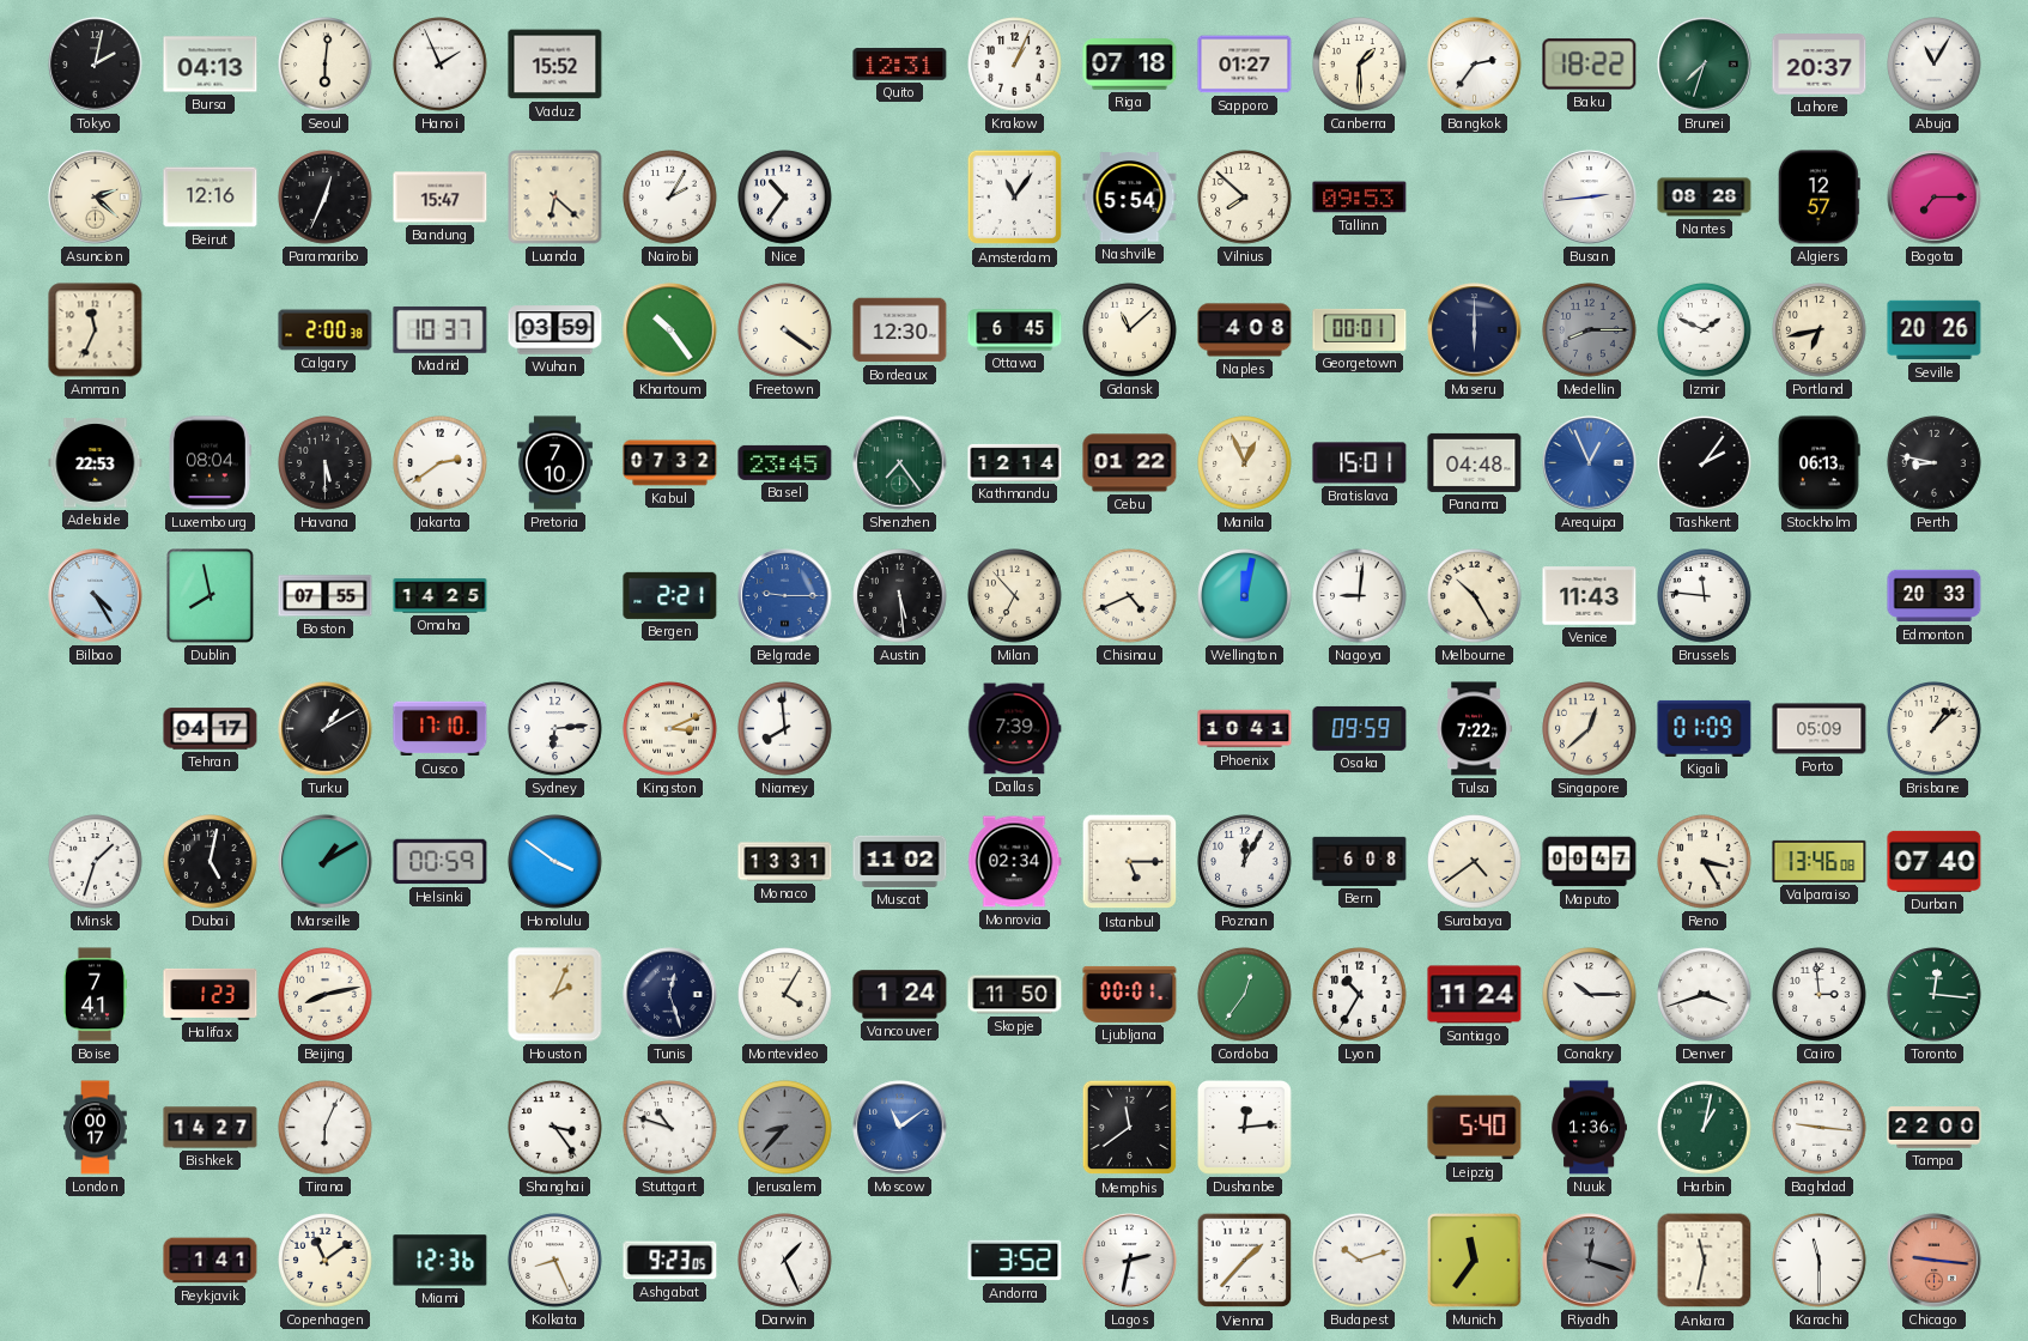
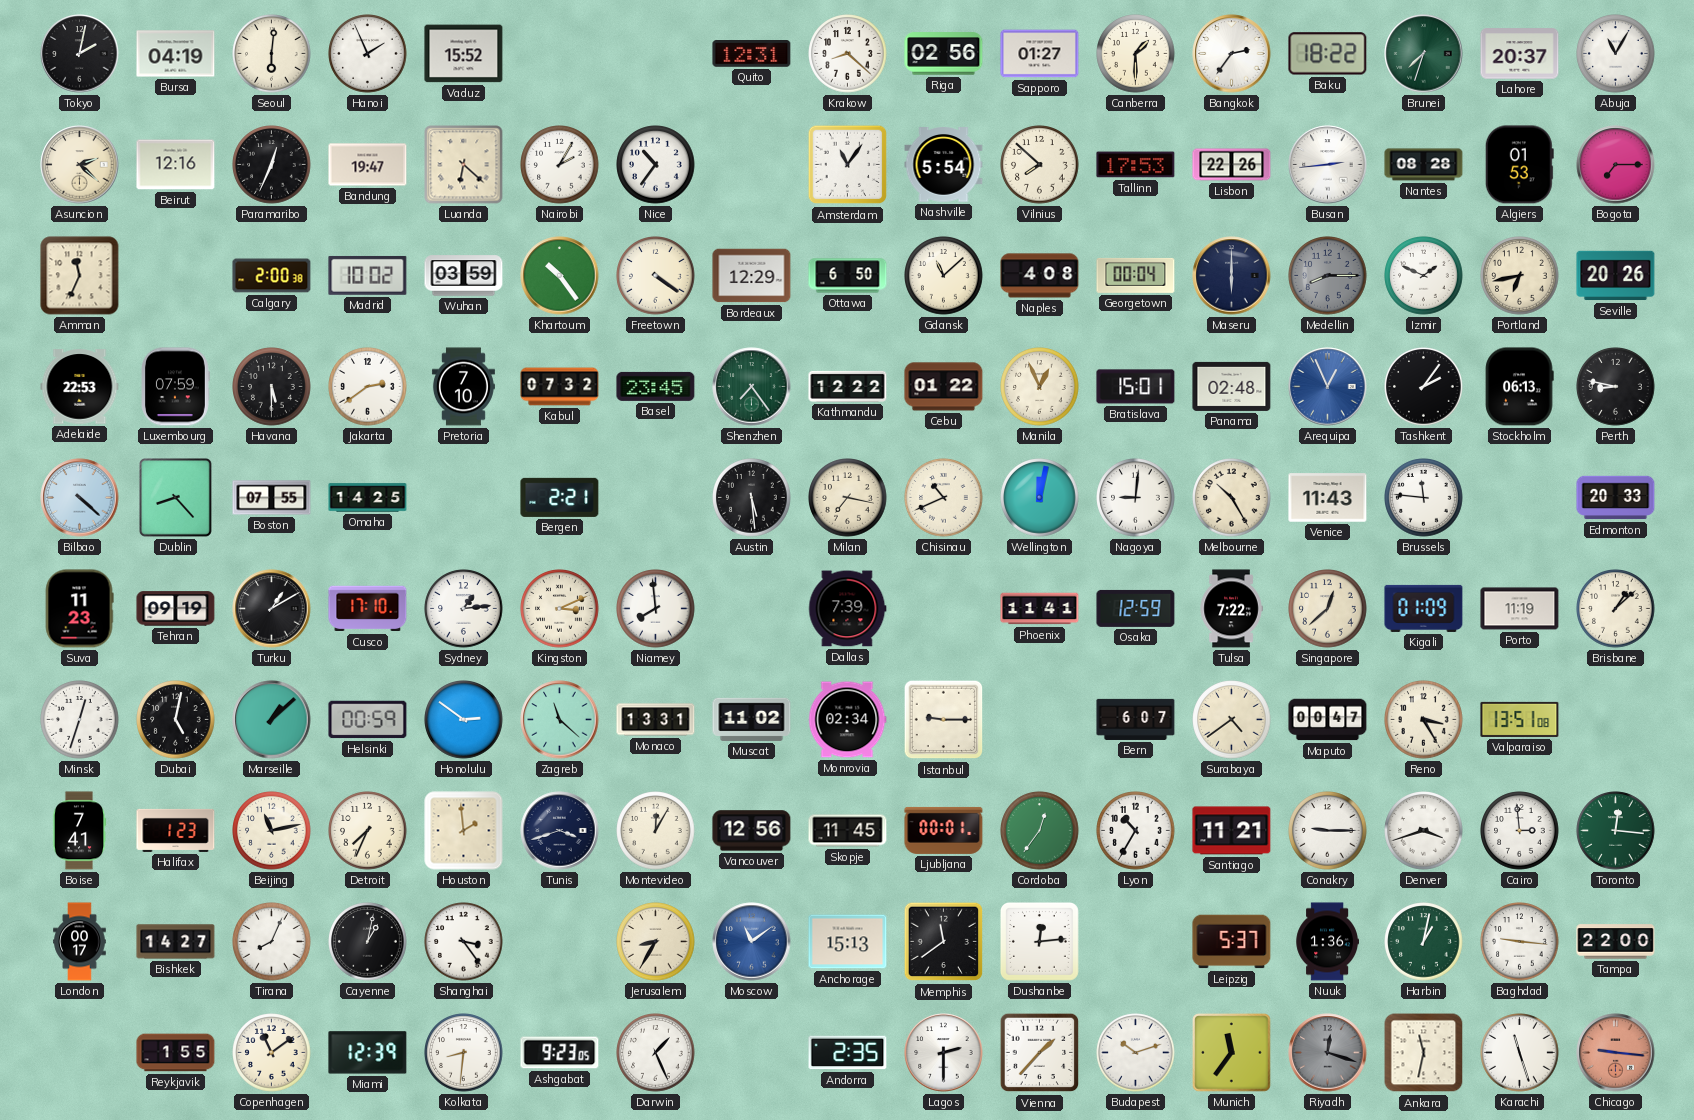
Bursa: 04:13 -> 04:19
Krakow: 1:04 -> 8:22
Riga: 07:18 -> 02:56
Bandung: 15:47 -> 19:47
Tallinn: 09:53 -> 17:53
Lisbon: none -> 22:26
Algiers: 12:57 -> 01:53
Madrid: 10:37 -> 10:02
Bordeaux: 12:30 -> 12:29
Ottawa: 6:45 -> 6:50
Georgetown: 00:01 -> 00:04
Luxembourg: 08:04 -> 07:59
Kathmandu: 12:14 -> 12:22
Panama: 04:48 -> 02:48
Bilbao: 4:25 -> 4:22
Dublin: 7:58 -> 8:23
Belgrade: 9:15 -> none
Milan: 6:53 -> 7:17
Chisinau: 4:41 -> 10:41
Suva: none -> 11:23
Tehran: 04:17 -> 09:19
Sydney: 6:14 -> 1:14
Phoenix: 10:41 -> 11:41
Osaka: 09:59 -> 12:59
Porto: 05:09 -> 11:19
Minsk: 1:33 -> 12:33
Marseille: 1:10 -> 1:08
Honolulu: 3:51 -> 2:51
Zagreb: none -> 11:22
Istanbul: 5:15 -> 9:15
Poznan: 12:05 -> none
Bern: 6:08 -> 6:07
Valparaiso: 13:46 -> 13:51
Durban: 07:40 -> none
Beijing: 8:13 -> 11:13
Detroit: none -> 7:34
Houston: 2:04 -> 1:59
Tunis: 12:27 -> 3:42
Montevideo: 4:05 -> 12:05
Vancouver: 1:24 -> 12:56
Skopje: 11:50 -> 11:45
Santiago: 11:24 -> 11:21
Conakry: 10:15 -> 9:15
Tirana: 6:04 -> 8:04
Cayenne: none -> 1:02
Stuttgart: 10:48 -> none
Jerusalem: 8:37 -> 8:35
Jerusalem dial: grey -> cream
Anchorage: none -> 15:13
Leipzig: 5:40 -> 5:37
Reykjavik: 1:41 -> 1:55
Miami: 12:36 -> 12:39
Kolkata: 8:26 -> 8:31
Andorra: 3:52 -> 2:35
Lagos: 2:32 -> 2:30
Karachi: 11:30 -> 11:27
